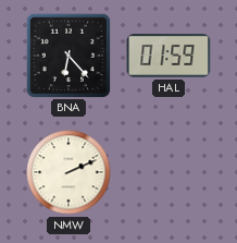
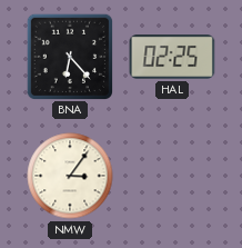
HAL: 01:59 -> 02:25
NMW: 2:11 -> 3:06
